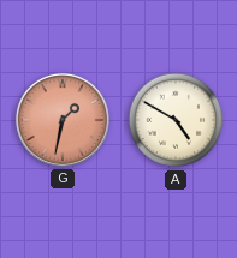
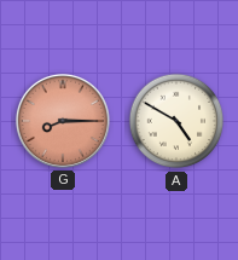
G: 1:32 -> 8:15
